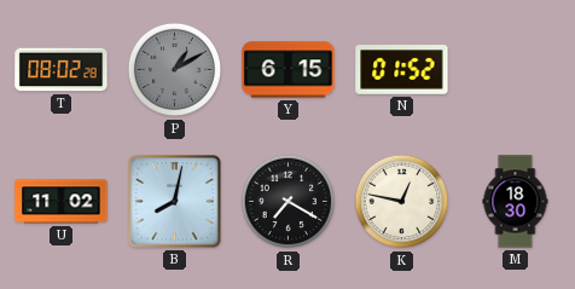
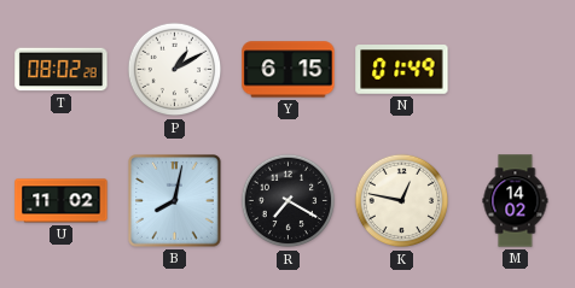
P dial: grey -> white
N: 01:52 -> 01:49
M: 18:30 -> 14:02
